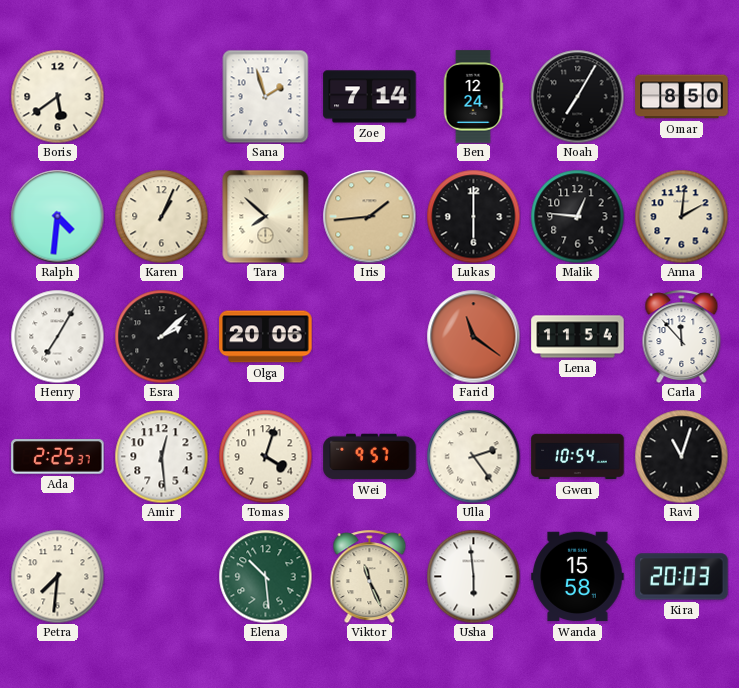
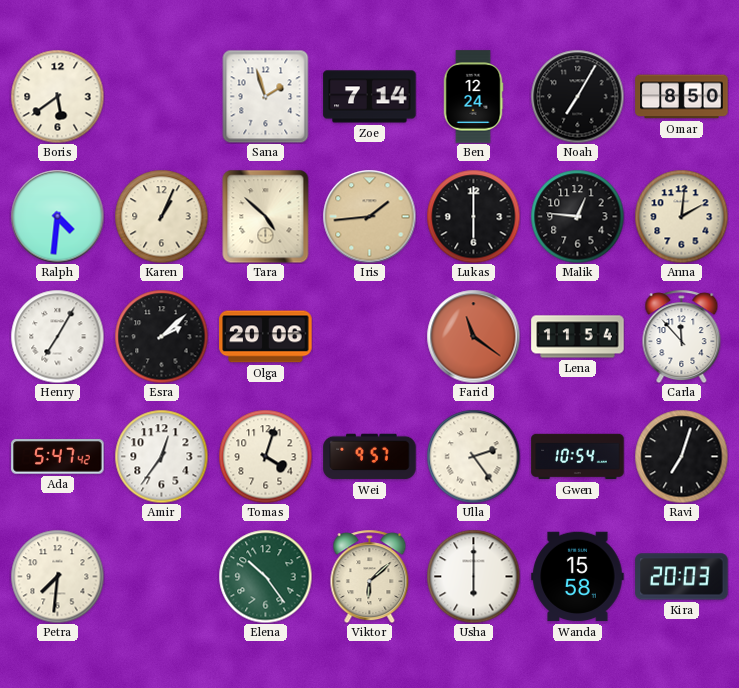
Tara: 7:52 -> 4:52
Ada: 2:25 -> 5:47
Amir: 12:29 -> 12:36
Ravi: 11:03 -> 7:03
Elena: 10:29 -> 10:24
Viktor: 11:26 -> 6:08
Usha: 5:59 -> 6:00
